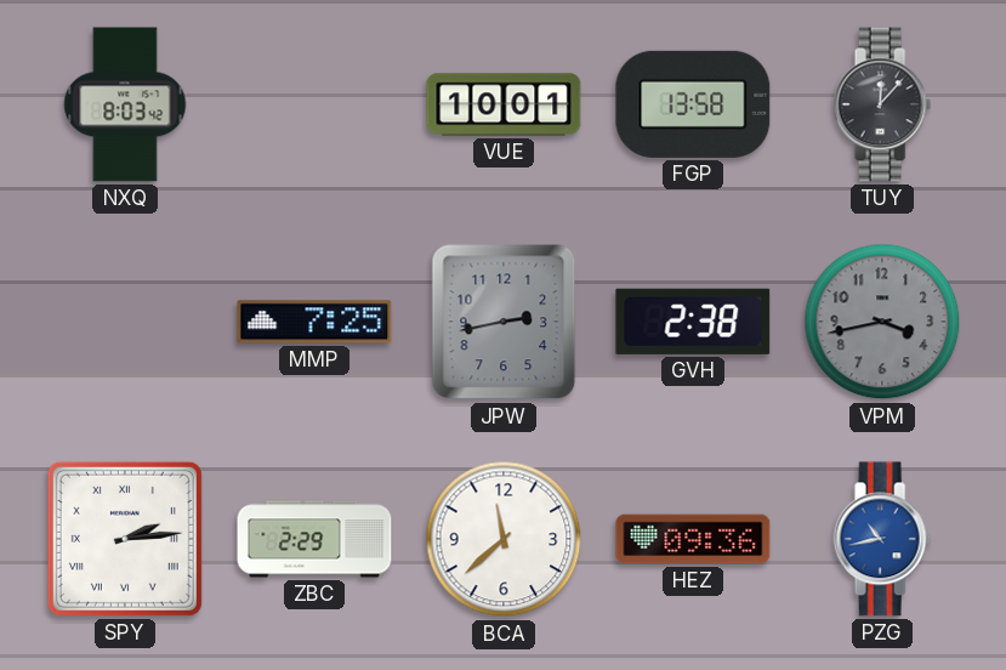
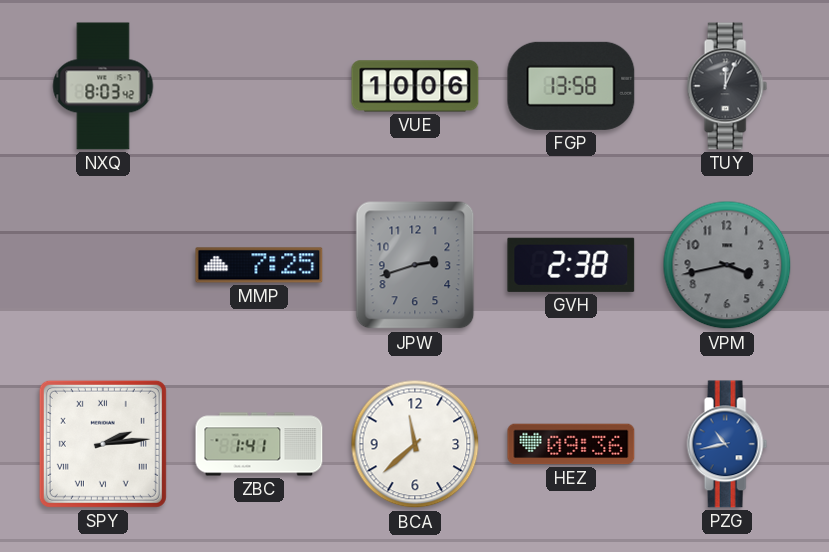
VUE: 10:01 -> 10:06
TUY: 12:07 -> 12:04
JPW: 2:43 -> 2:42
ZBC: 2:29 -> 1:41
